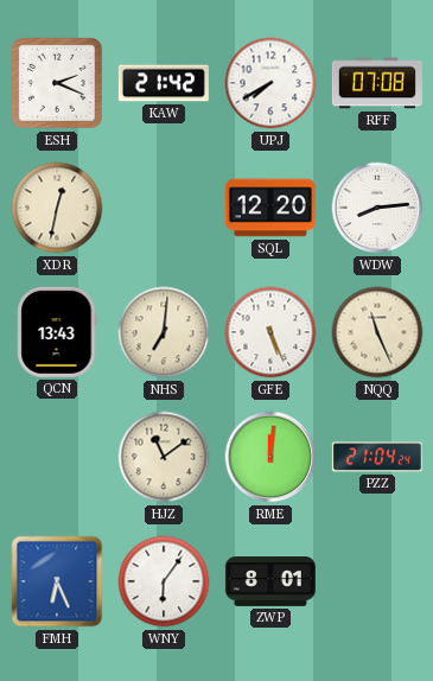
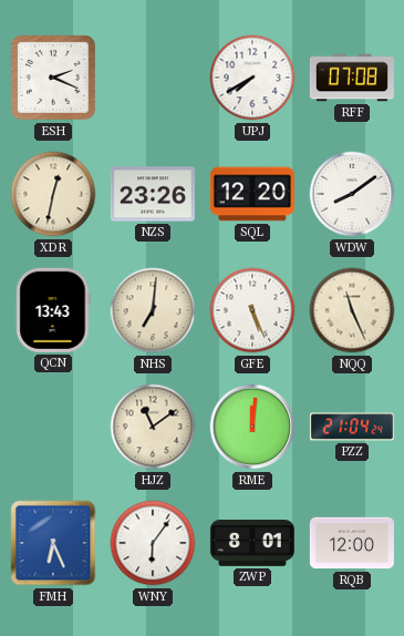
KAW: 21:42 -> none
NZS: none -> 23:26
WDW: 8:14 -> 8:09
RQB: none -> 12:00
